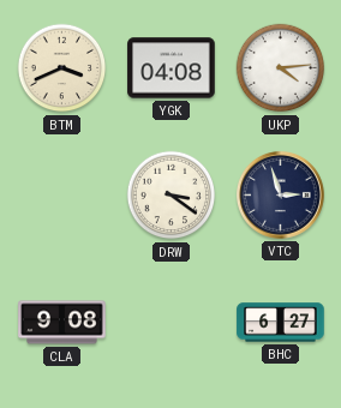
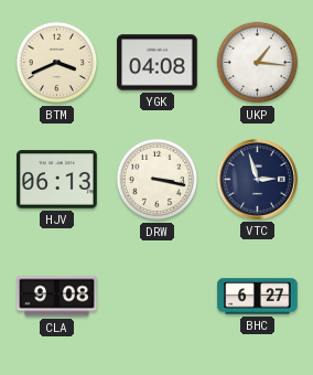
UKP: 4:14 -> 1:16
HJV: none -> 06:13
DRW: 3:21 -> 3:17
